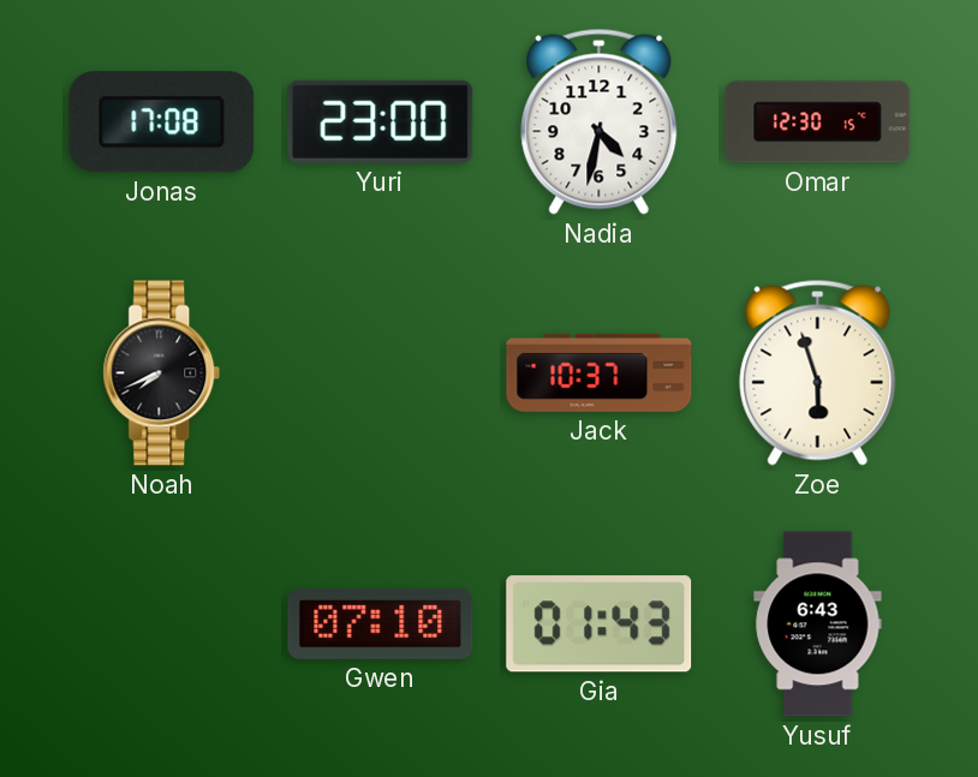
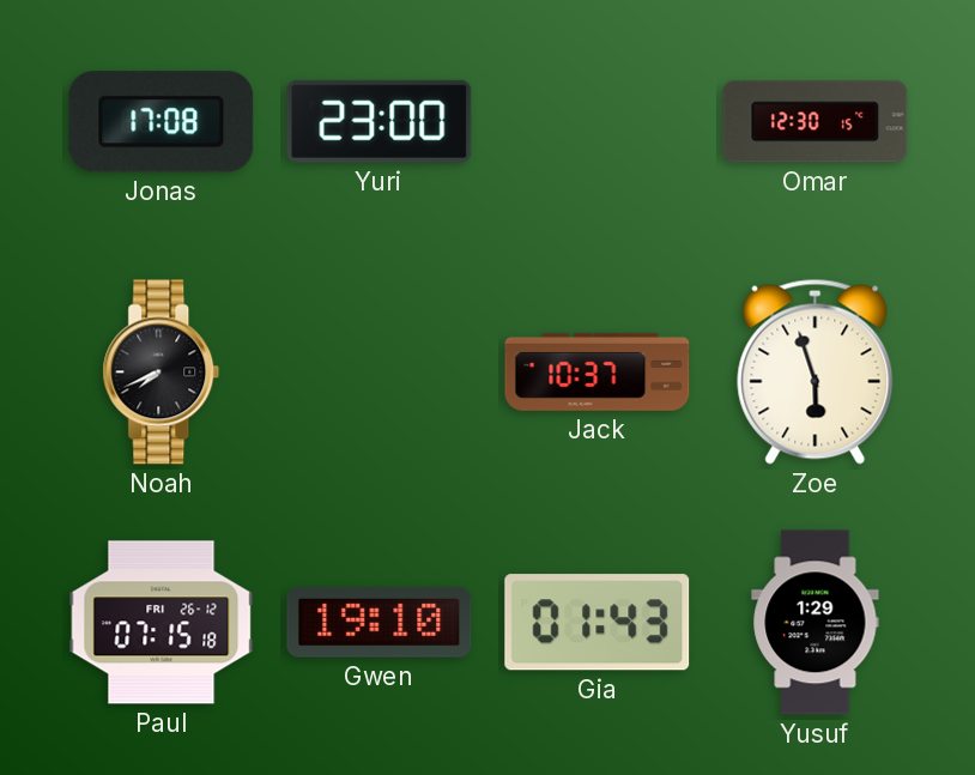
Nadia: 4:32 -> none
Paul: none -> 07:15
Gwen: 07:10 -> 19:10
Yusuf: 6:43 -> 1:29
